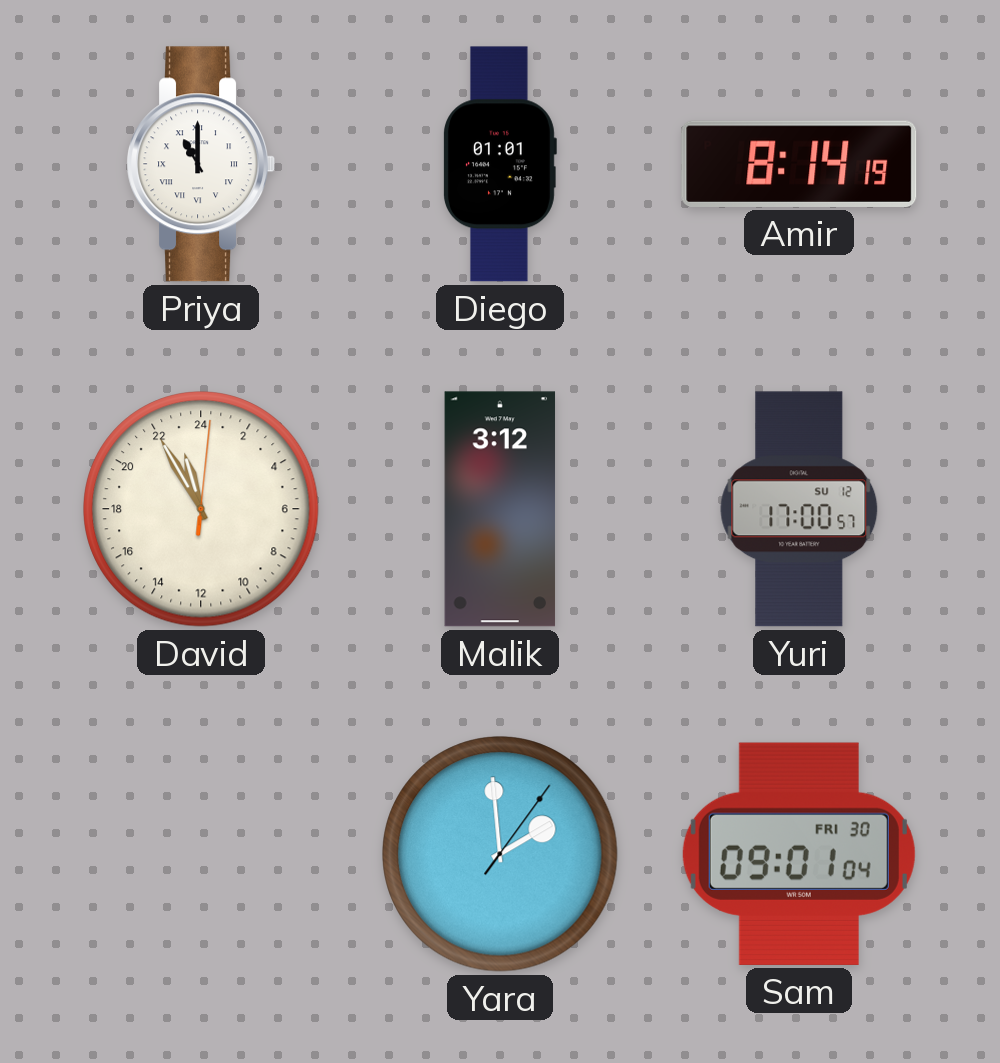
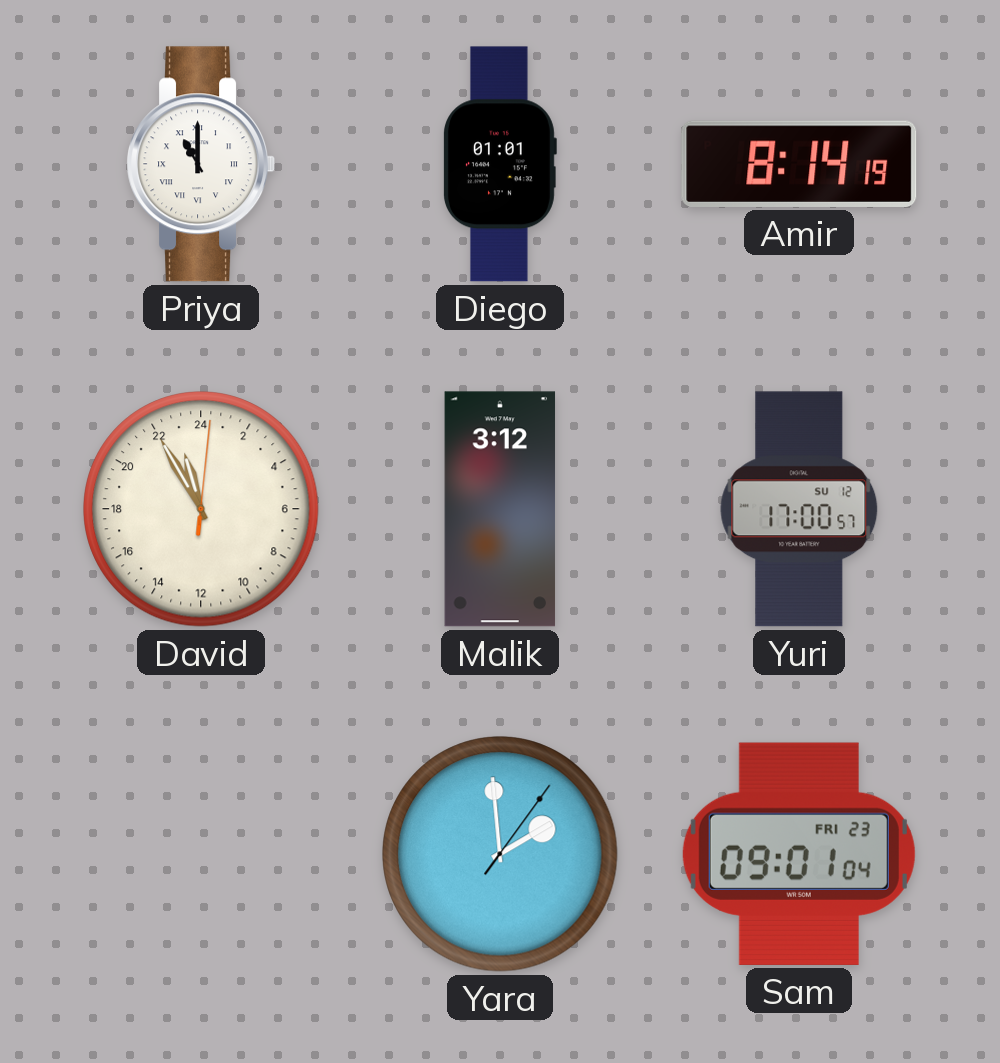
Sam date: FRI 30 -> FRI 23
